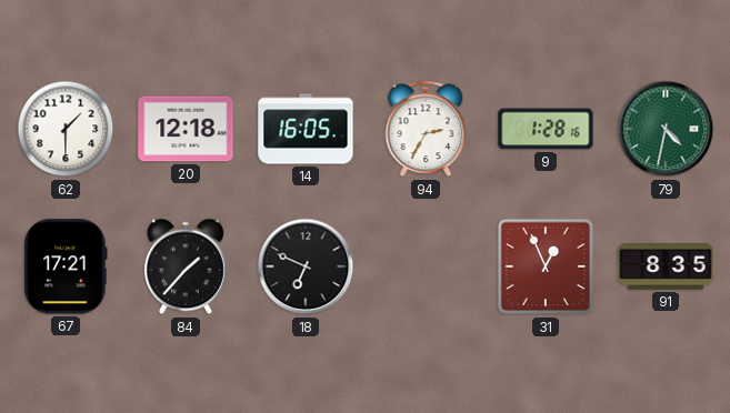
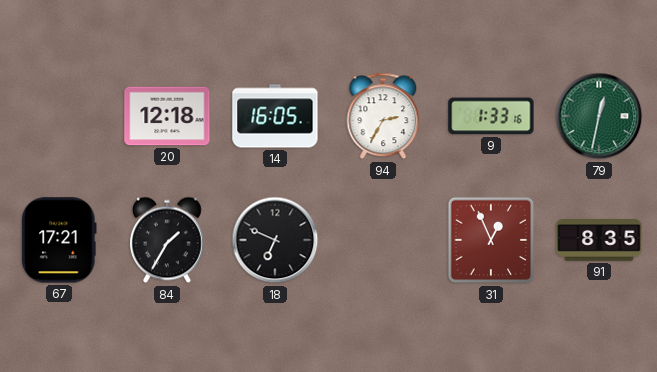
62: 1:30 -> none
9: 1:28 -> 1:33
79: 4:32 -> 12:32
84: 1:37 -> 1:35
